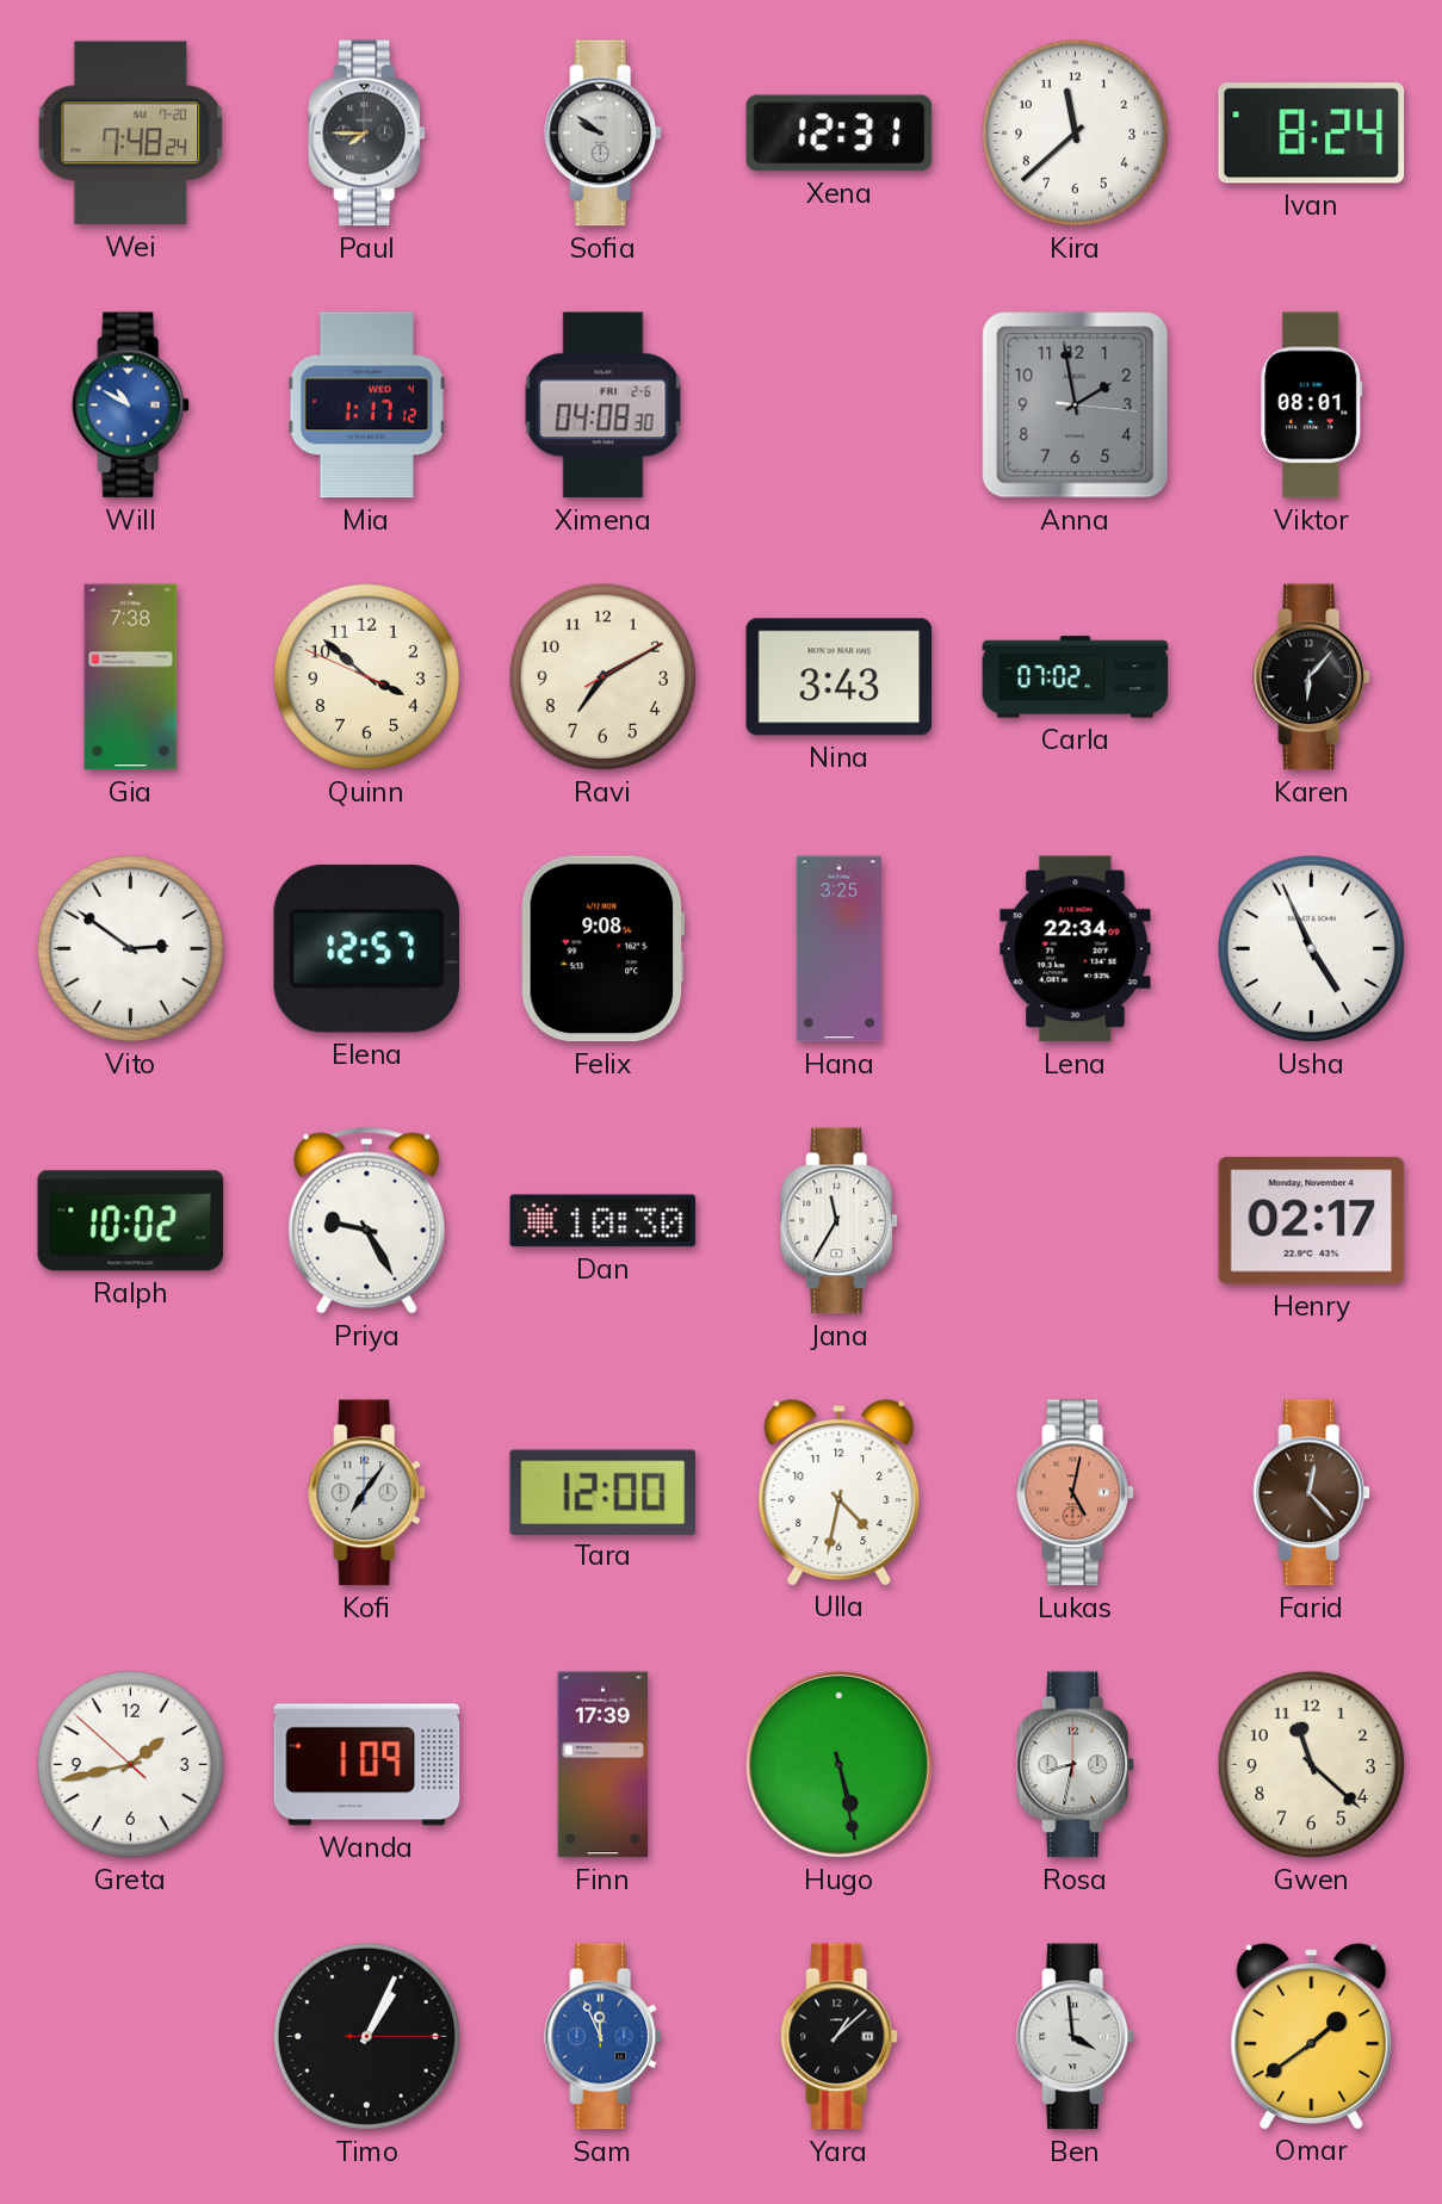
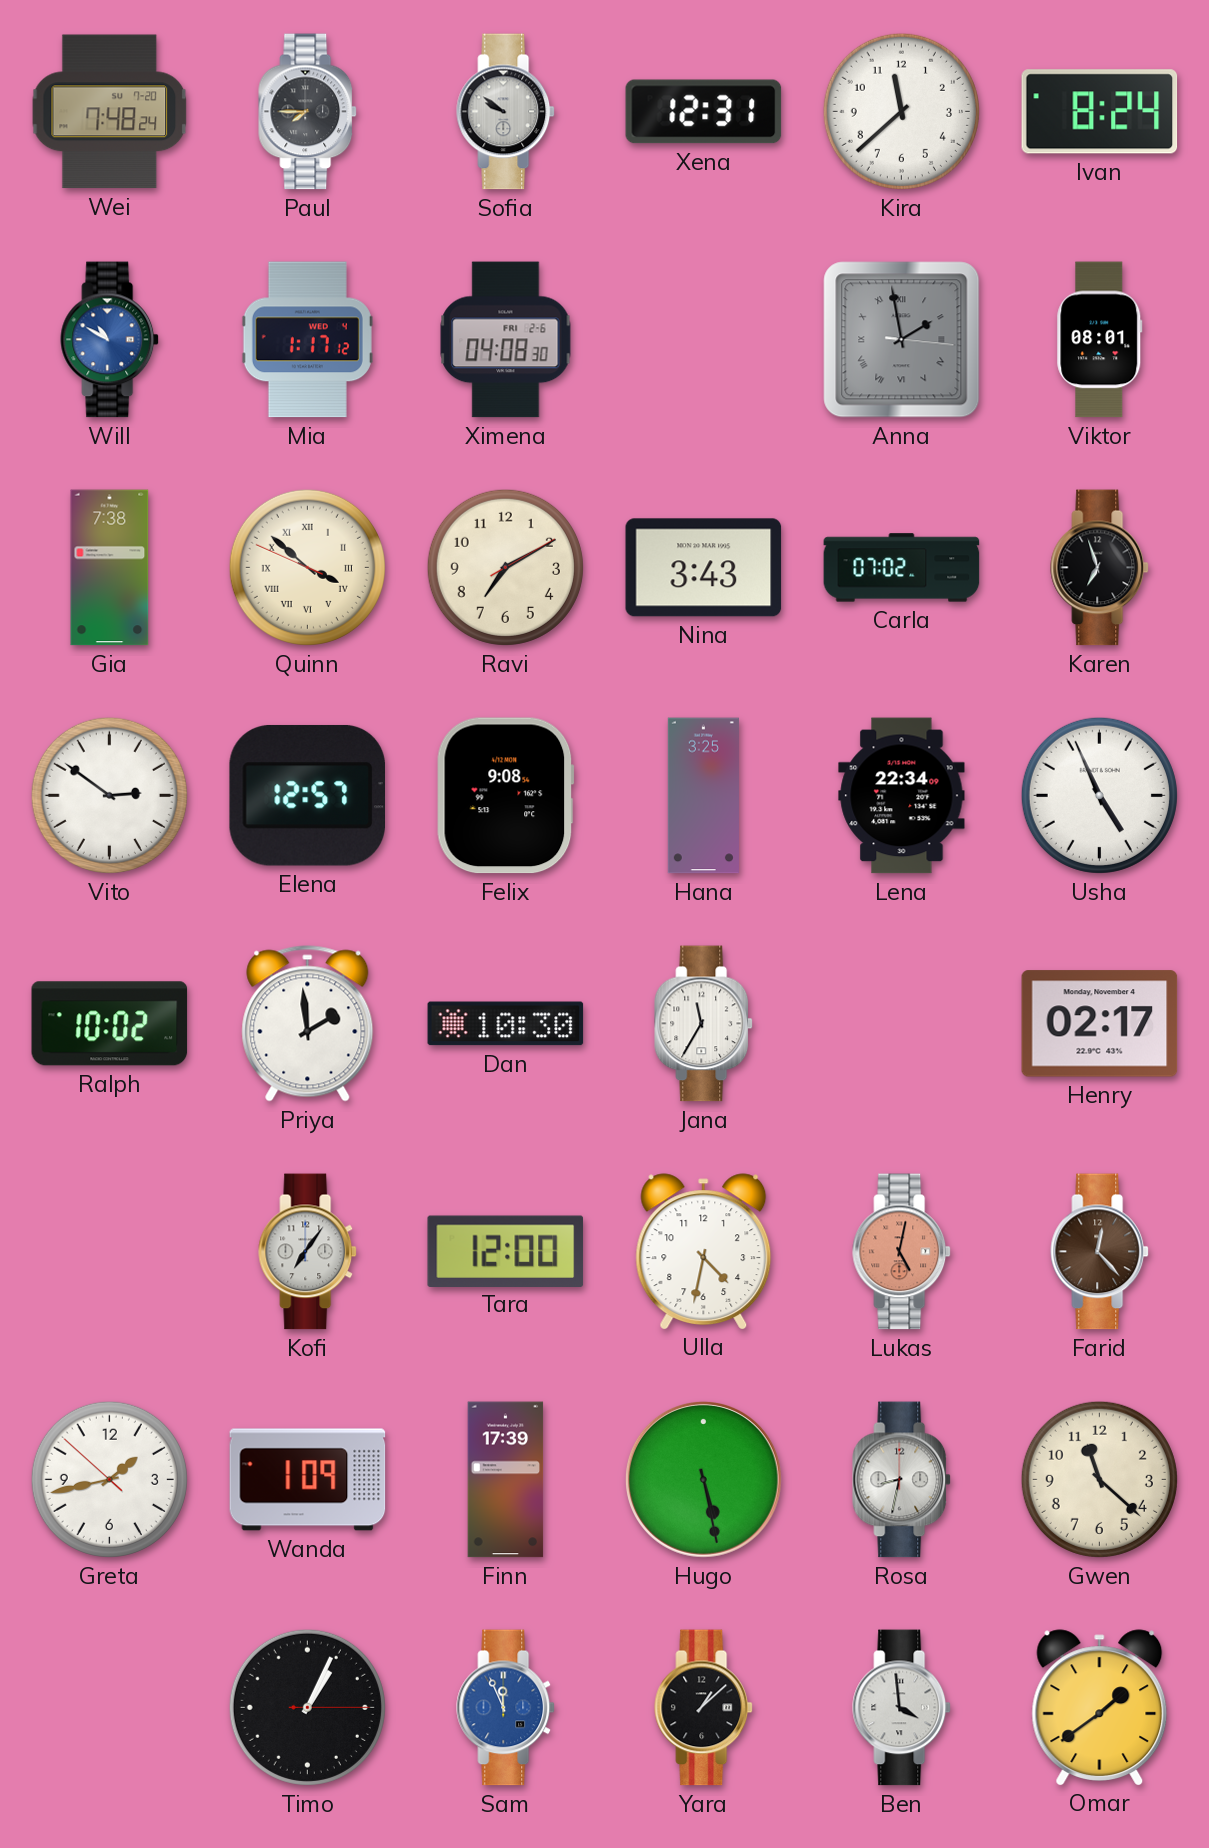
Anna numerals: Arabic -> Roman
Quinn numerals: Arabic -> Roman
Karen: 6:07 -> 6:57
Priya: 9:25 -> 1:59
